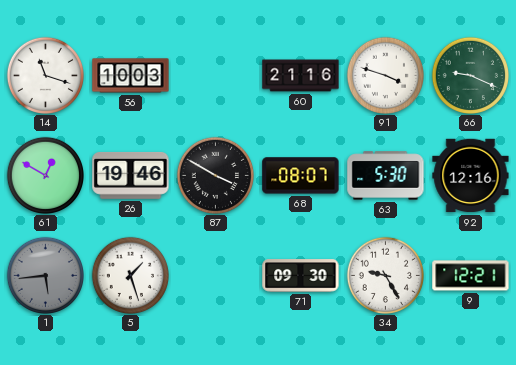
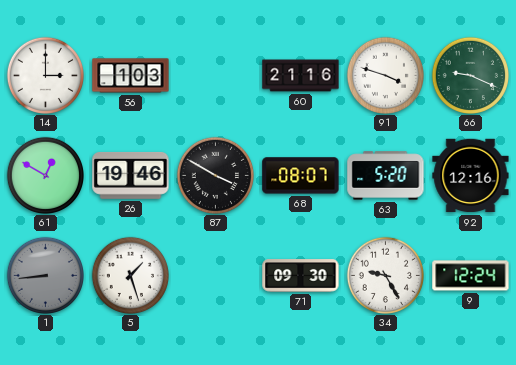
14: 11:18 -> 3:00
56: 10:03 -> 1:03
63: 5:30 -> 5:20
1: 5:44 -> 8:44
9: 12:21 -> 12:24
